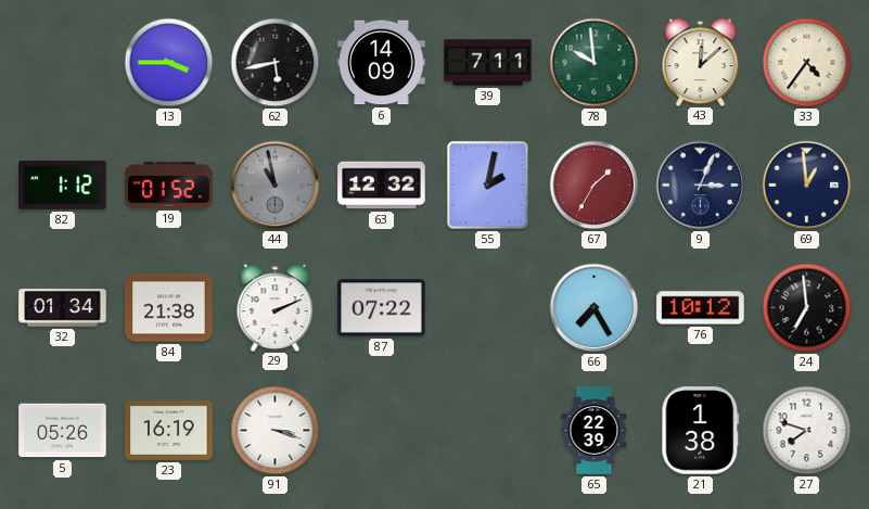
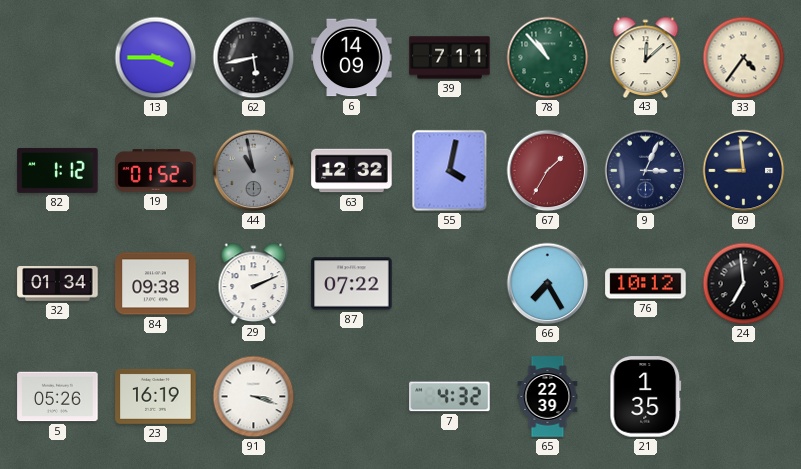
78: 9:59 -> 10:53
55: 2:02 -> 4:02
69: 12:59 -> 8:59
84: 21:38 -> 09:38
7: none -> 4:32
21: 1:38 -> 1:35
27: 7:48 -> none
